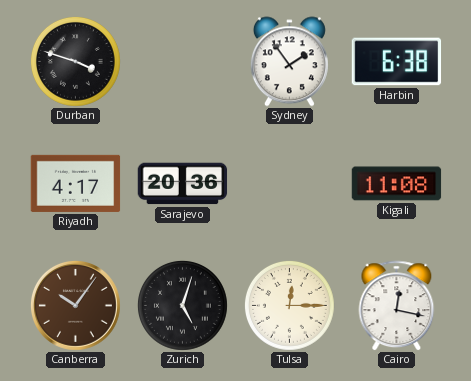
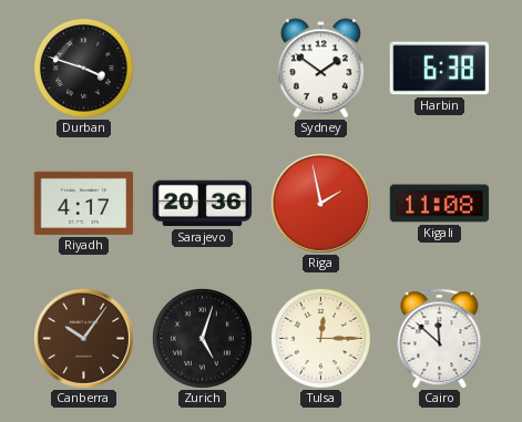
Sydney: 1:54 -> 1:51
Riga: none -> 1:58
Cairo: 12:17 -> 11:52
